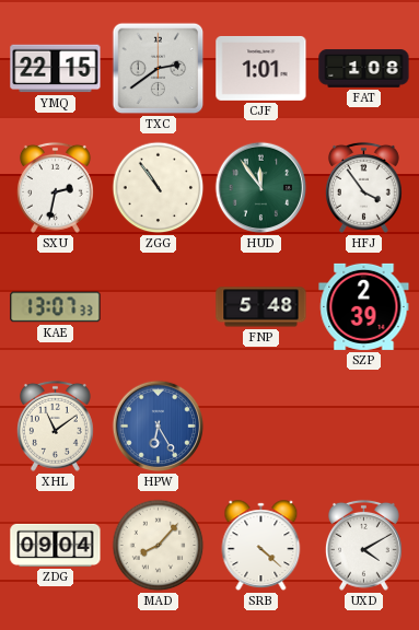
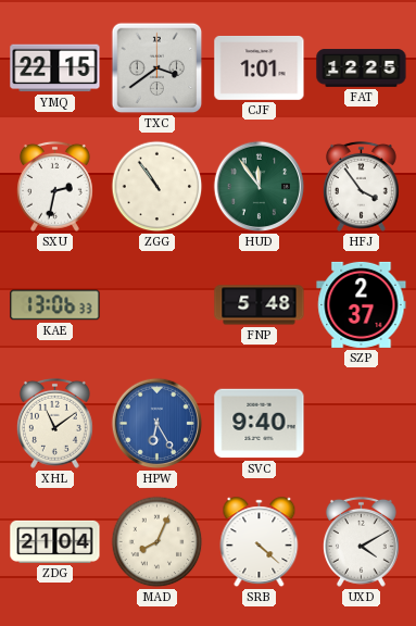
TXC: 2:39 -> 3:39
FAT: 1:08 -> 12:25
KAE: 13:07 -> 13:06
SZP: 2:39 -> 2:37
SVC: none -> 9:40
ZDG: 09:04 -> 21:04
MAD: 8:07 -> 8:04
